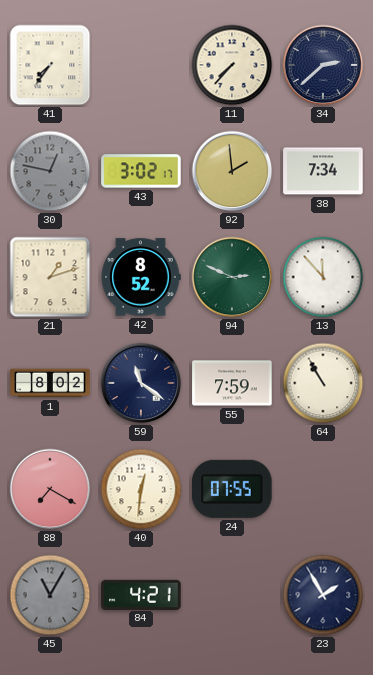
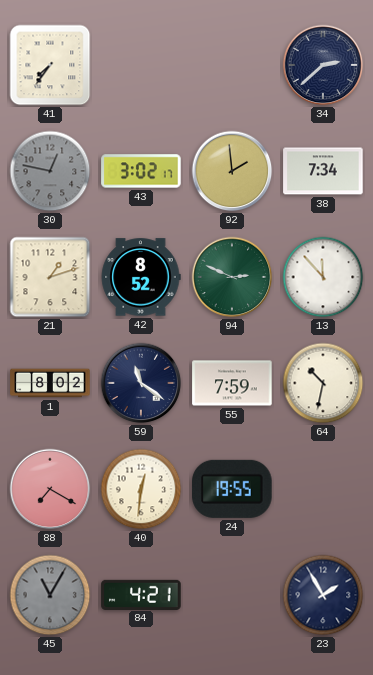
11: 7:37 -> none
64: 10:55 -> 10:32
24: 07:55 -> 19:55
